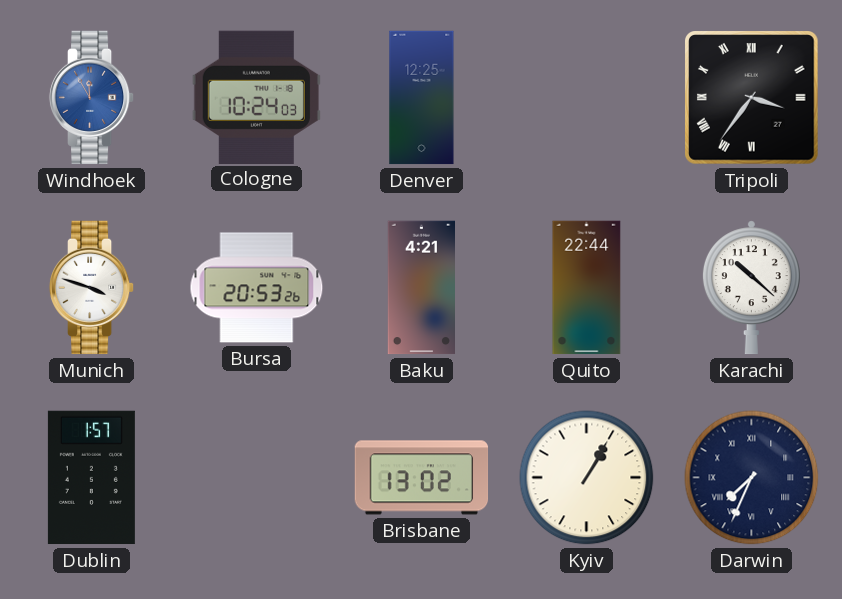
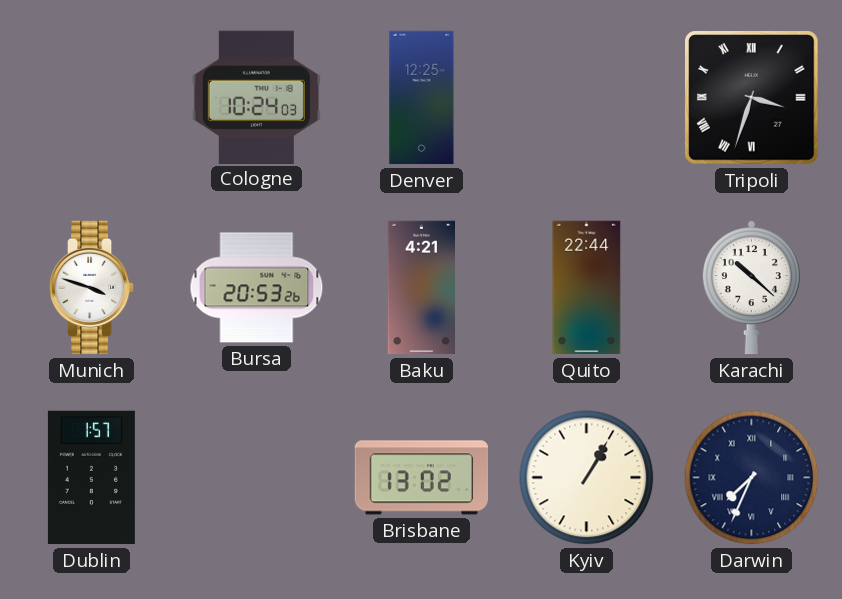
Windhoek: 11:55 -> none
Tripoli: 3:36 -> 3:33
